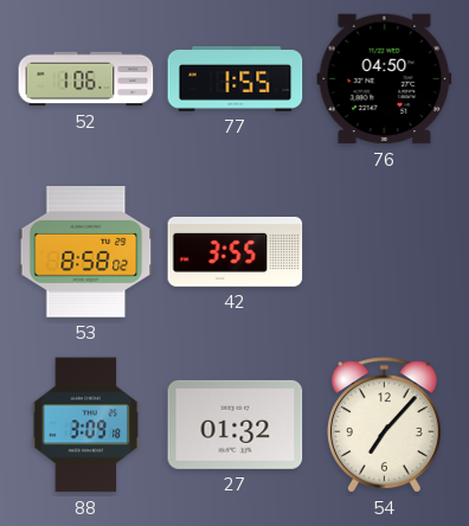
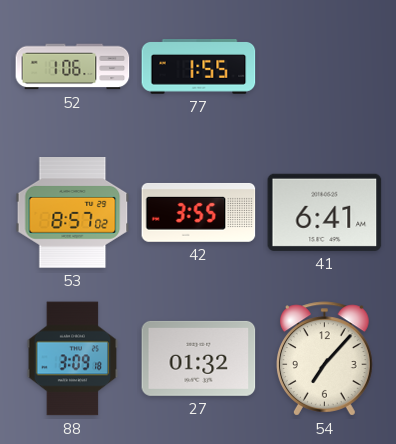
76: 04:50 -> none
53: 8:58 -> 8:57
41: none -> 6:41
